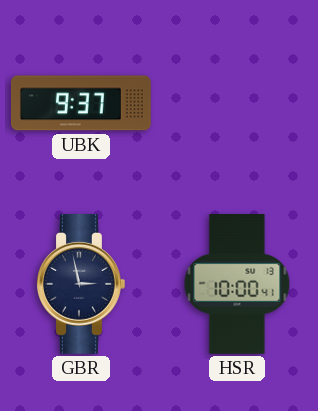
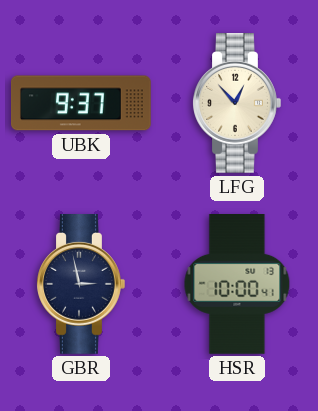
LFG: none -> 12:53
